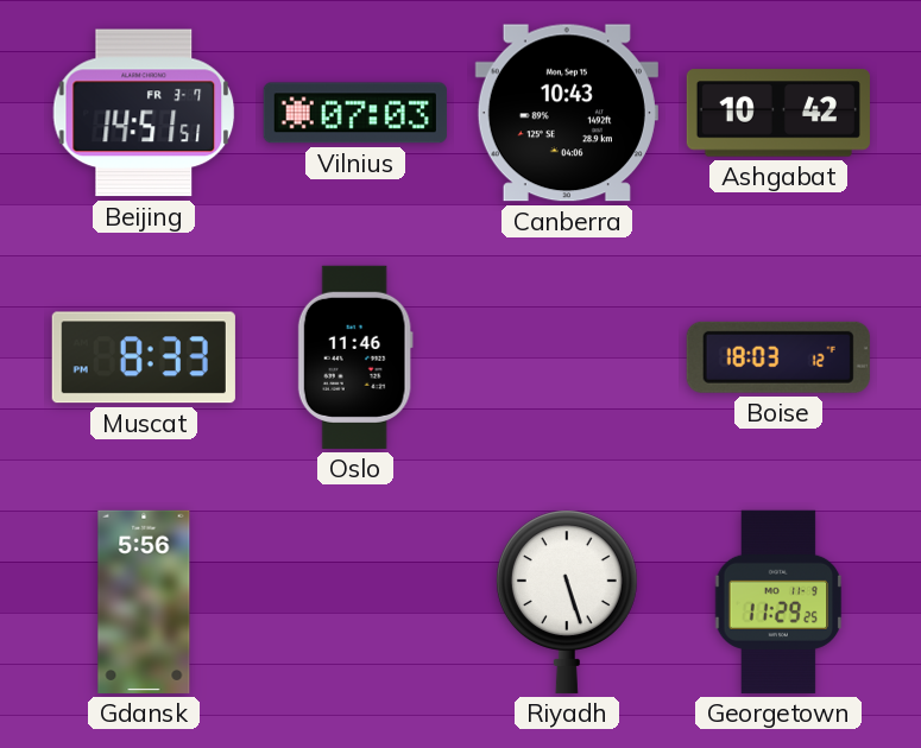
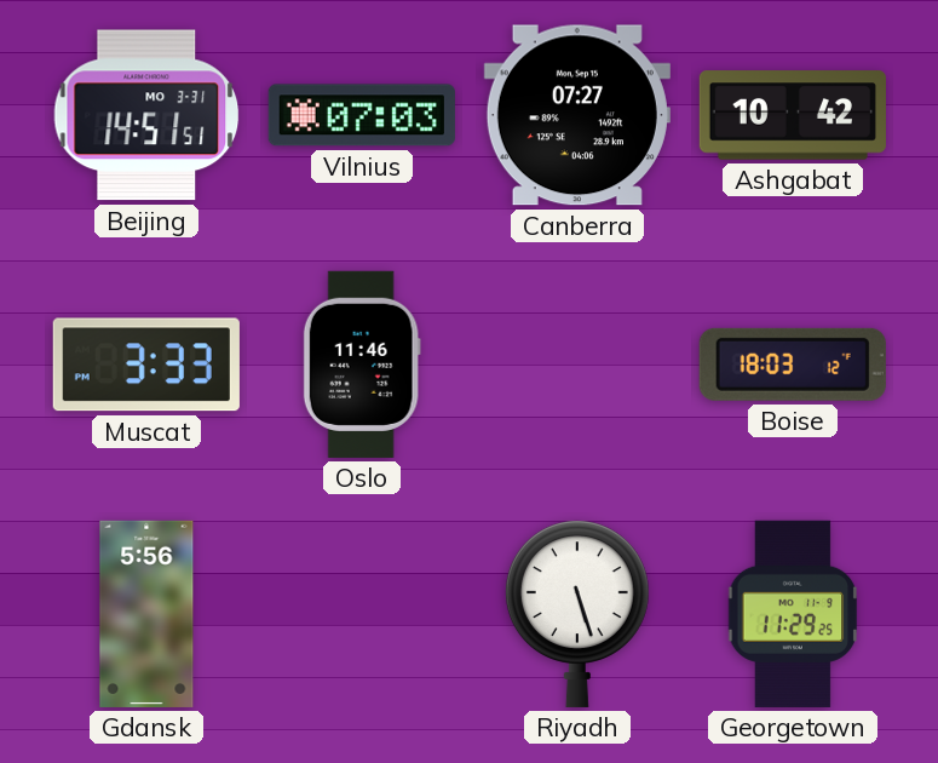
Beijing date: FR 3-7 -> MO 3-31
Canberra: 10:43 -> 07:27
Muscat: 8:33 -> 3:33
